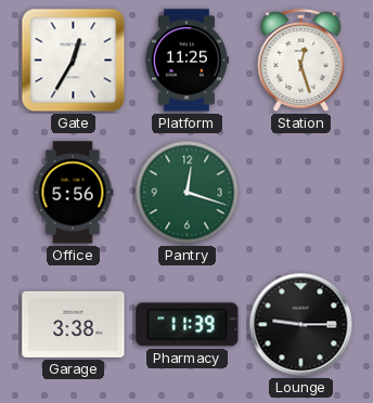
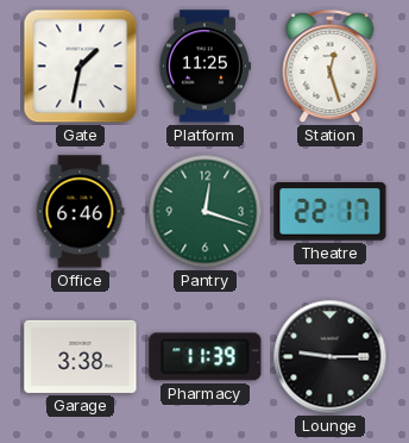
Gate: 12:35 -> 1:32
Office: 5:56 -> 6:46
Theatre: none -> 22:17
